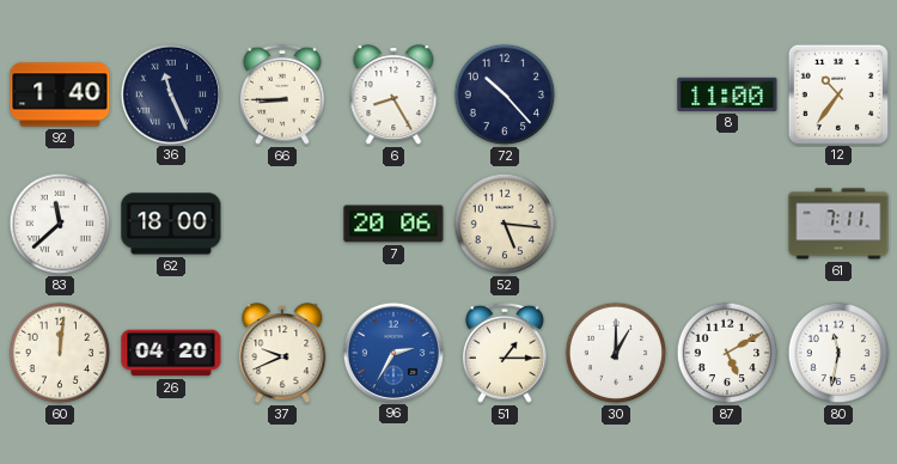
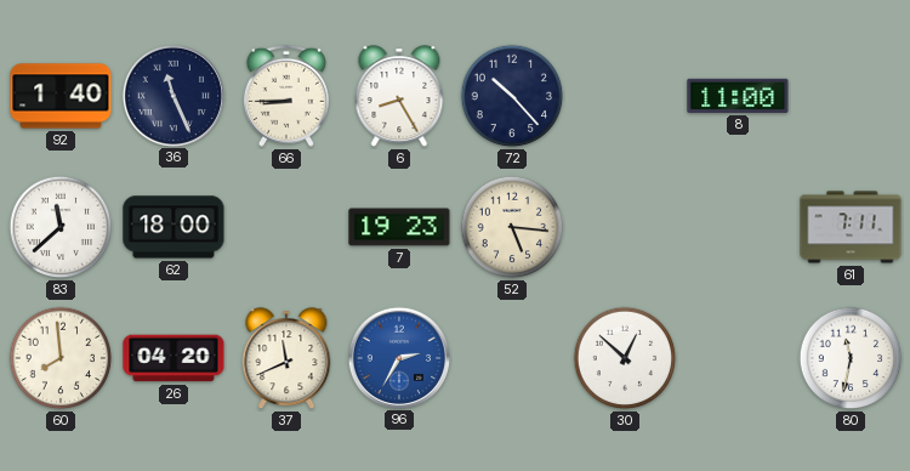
12: 10:36 -> none
7: 20:06 -> 19:23
60: 12:01 -> 7:59
37: 9:41 -> 11:41
51: 1:15 -> none
30: 1:00 -> 12:52
87: 5:10 -> none
